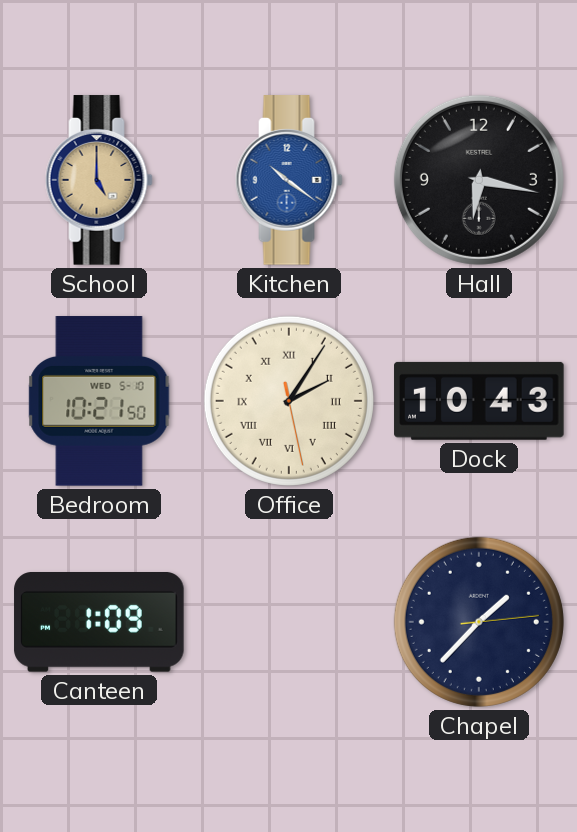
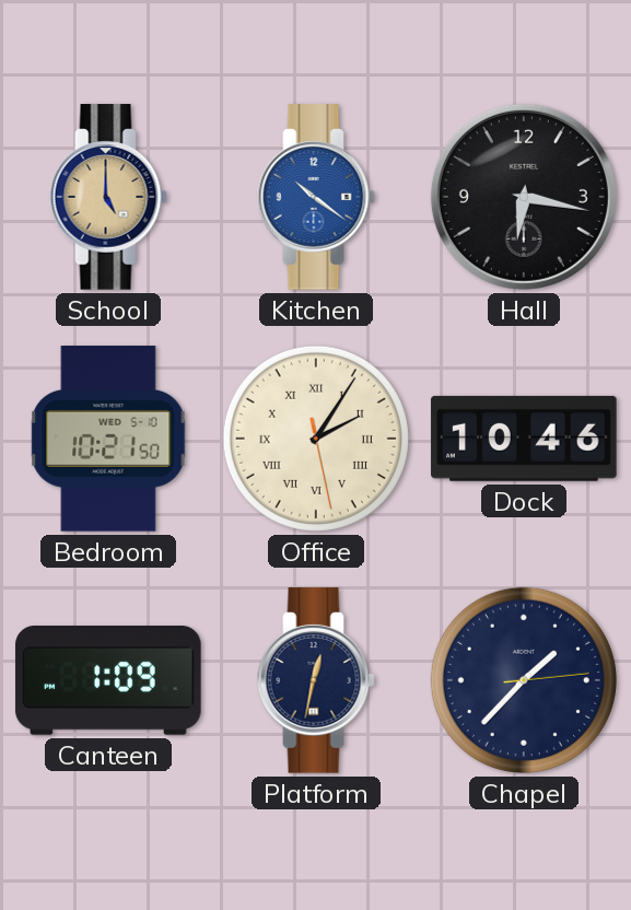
Dock: 10:43 -> 10:46
Platform: none -> 12:32
